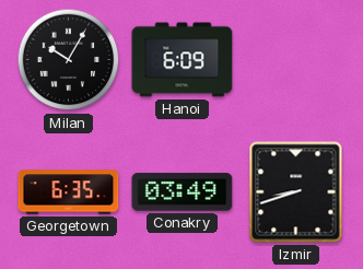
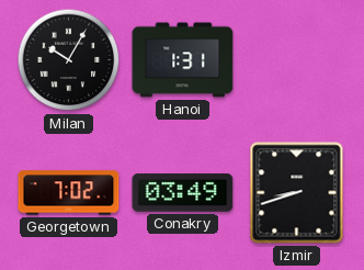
Hanoi: 6:09 -> 1:31
Georgetown: 6:35 -> 7:02
